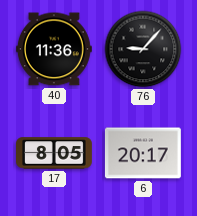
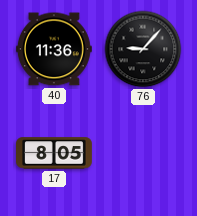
6: 20:17 -> none
